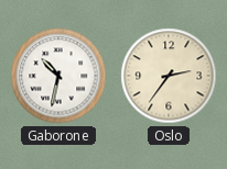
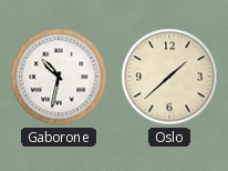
Oslo: 2:36 -> 1:38
